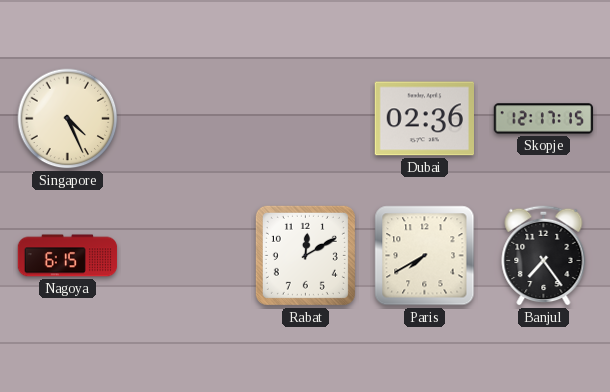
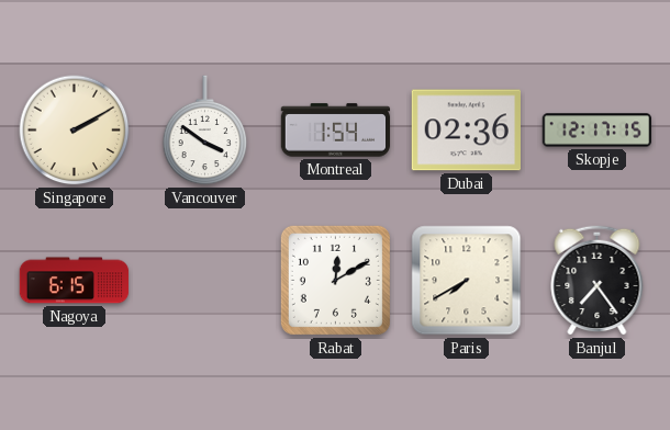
Singapore: 4:26 -> 2:10
Vancouver: none -> 3:51
Montreal: none -> 1:54
